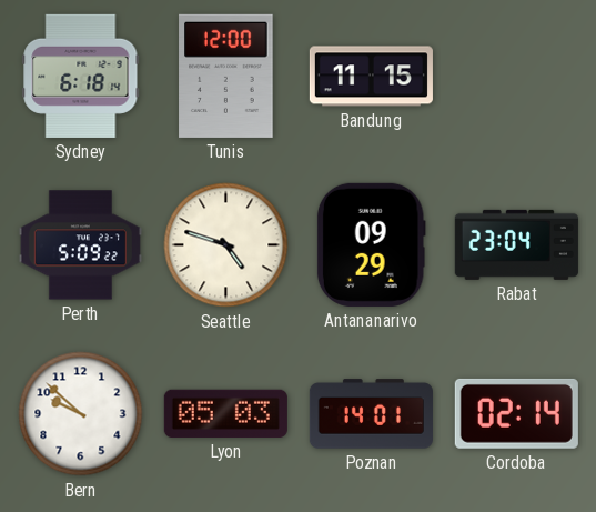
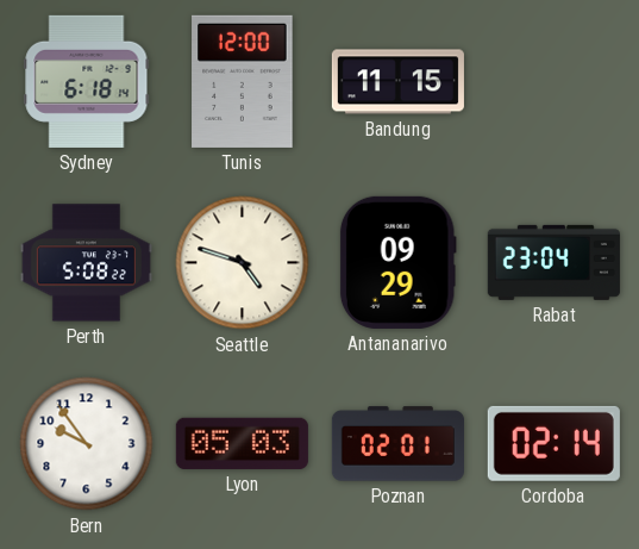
Perth: 5:09 -> 5:08
Bern: 9:52 -> 9:54
Poznan: 14:01 -> 02:01
